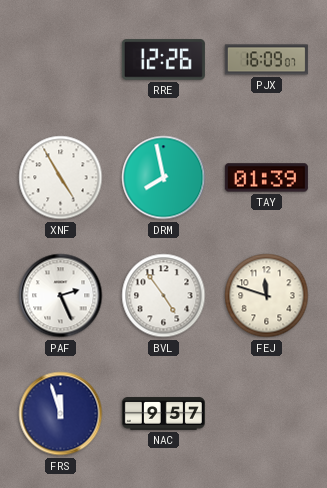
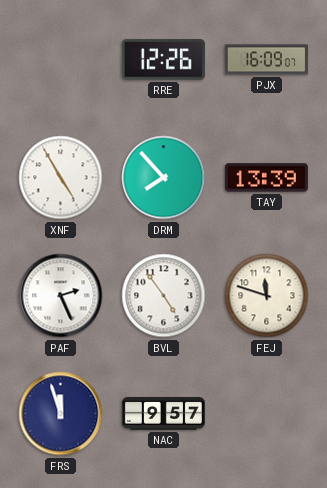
DRM: 7:58 -> 7:53
TAY: 01:39 -> 13:39
